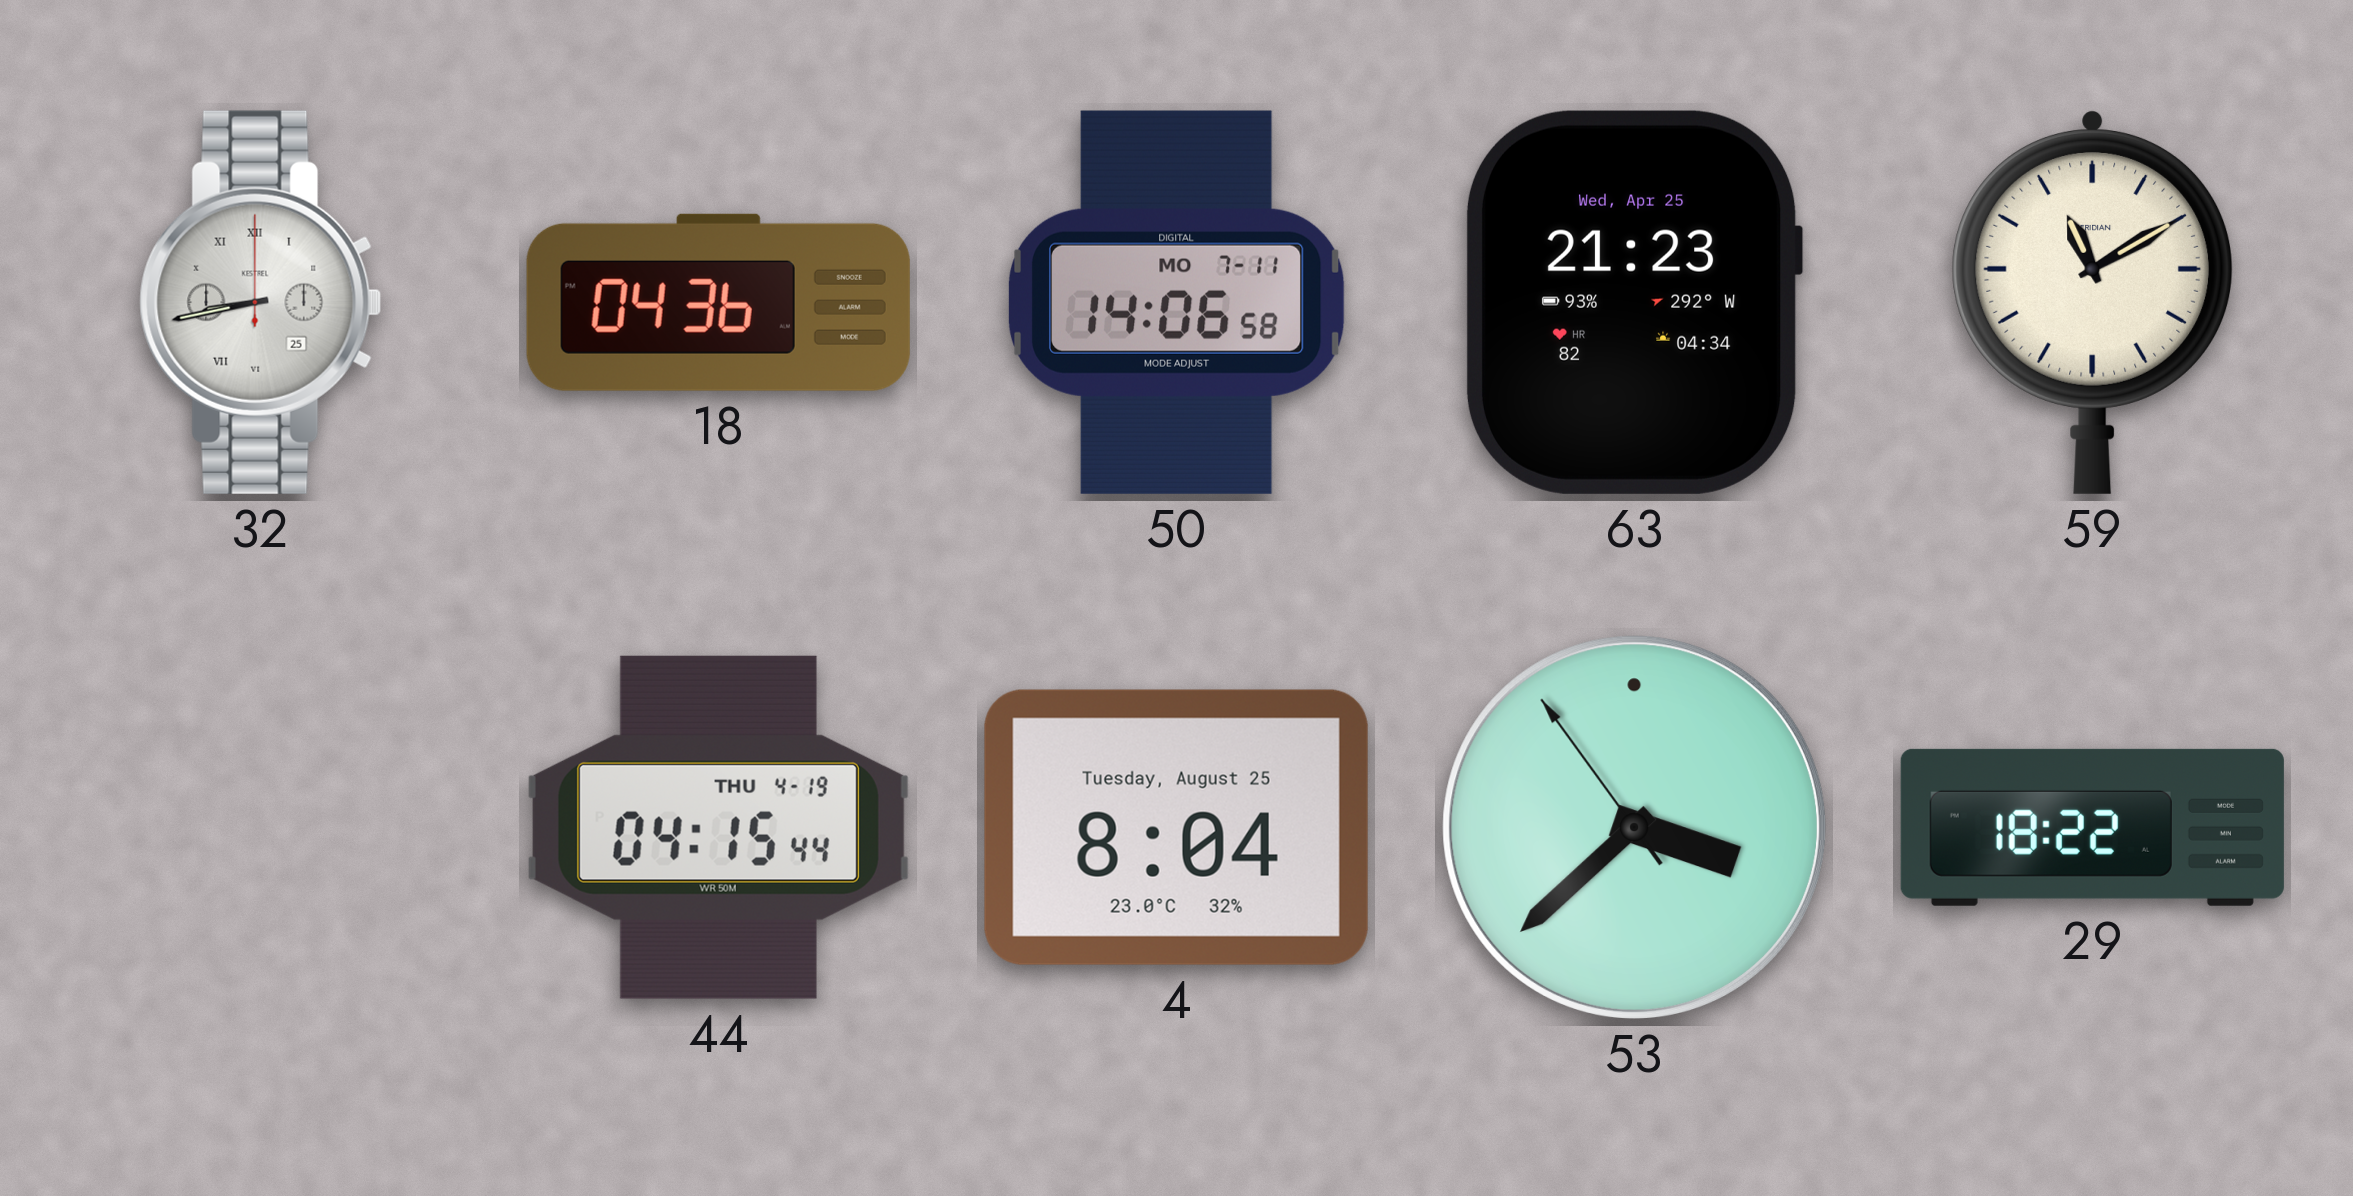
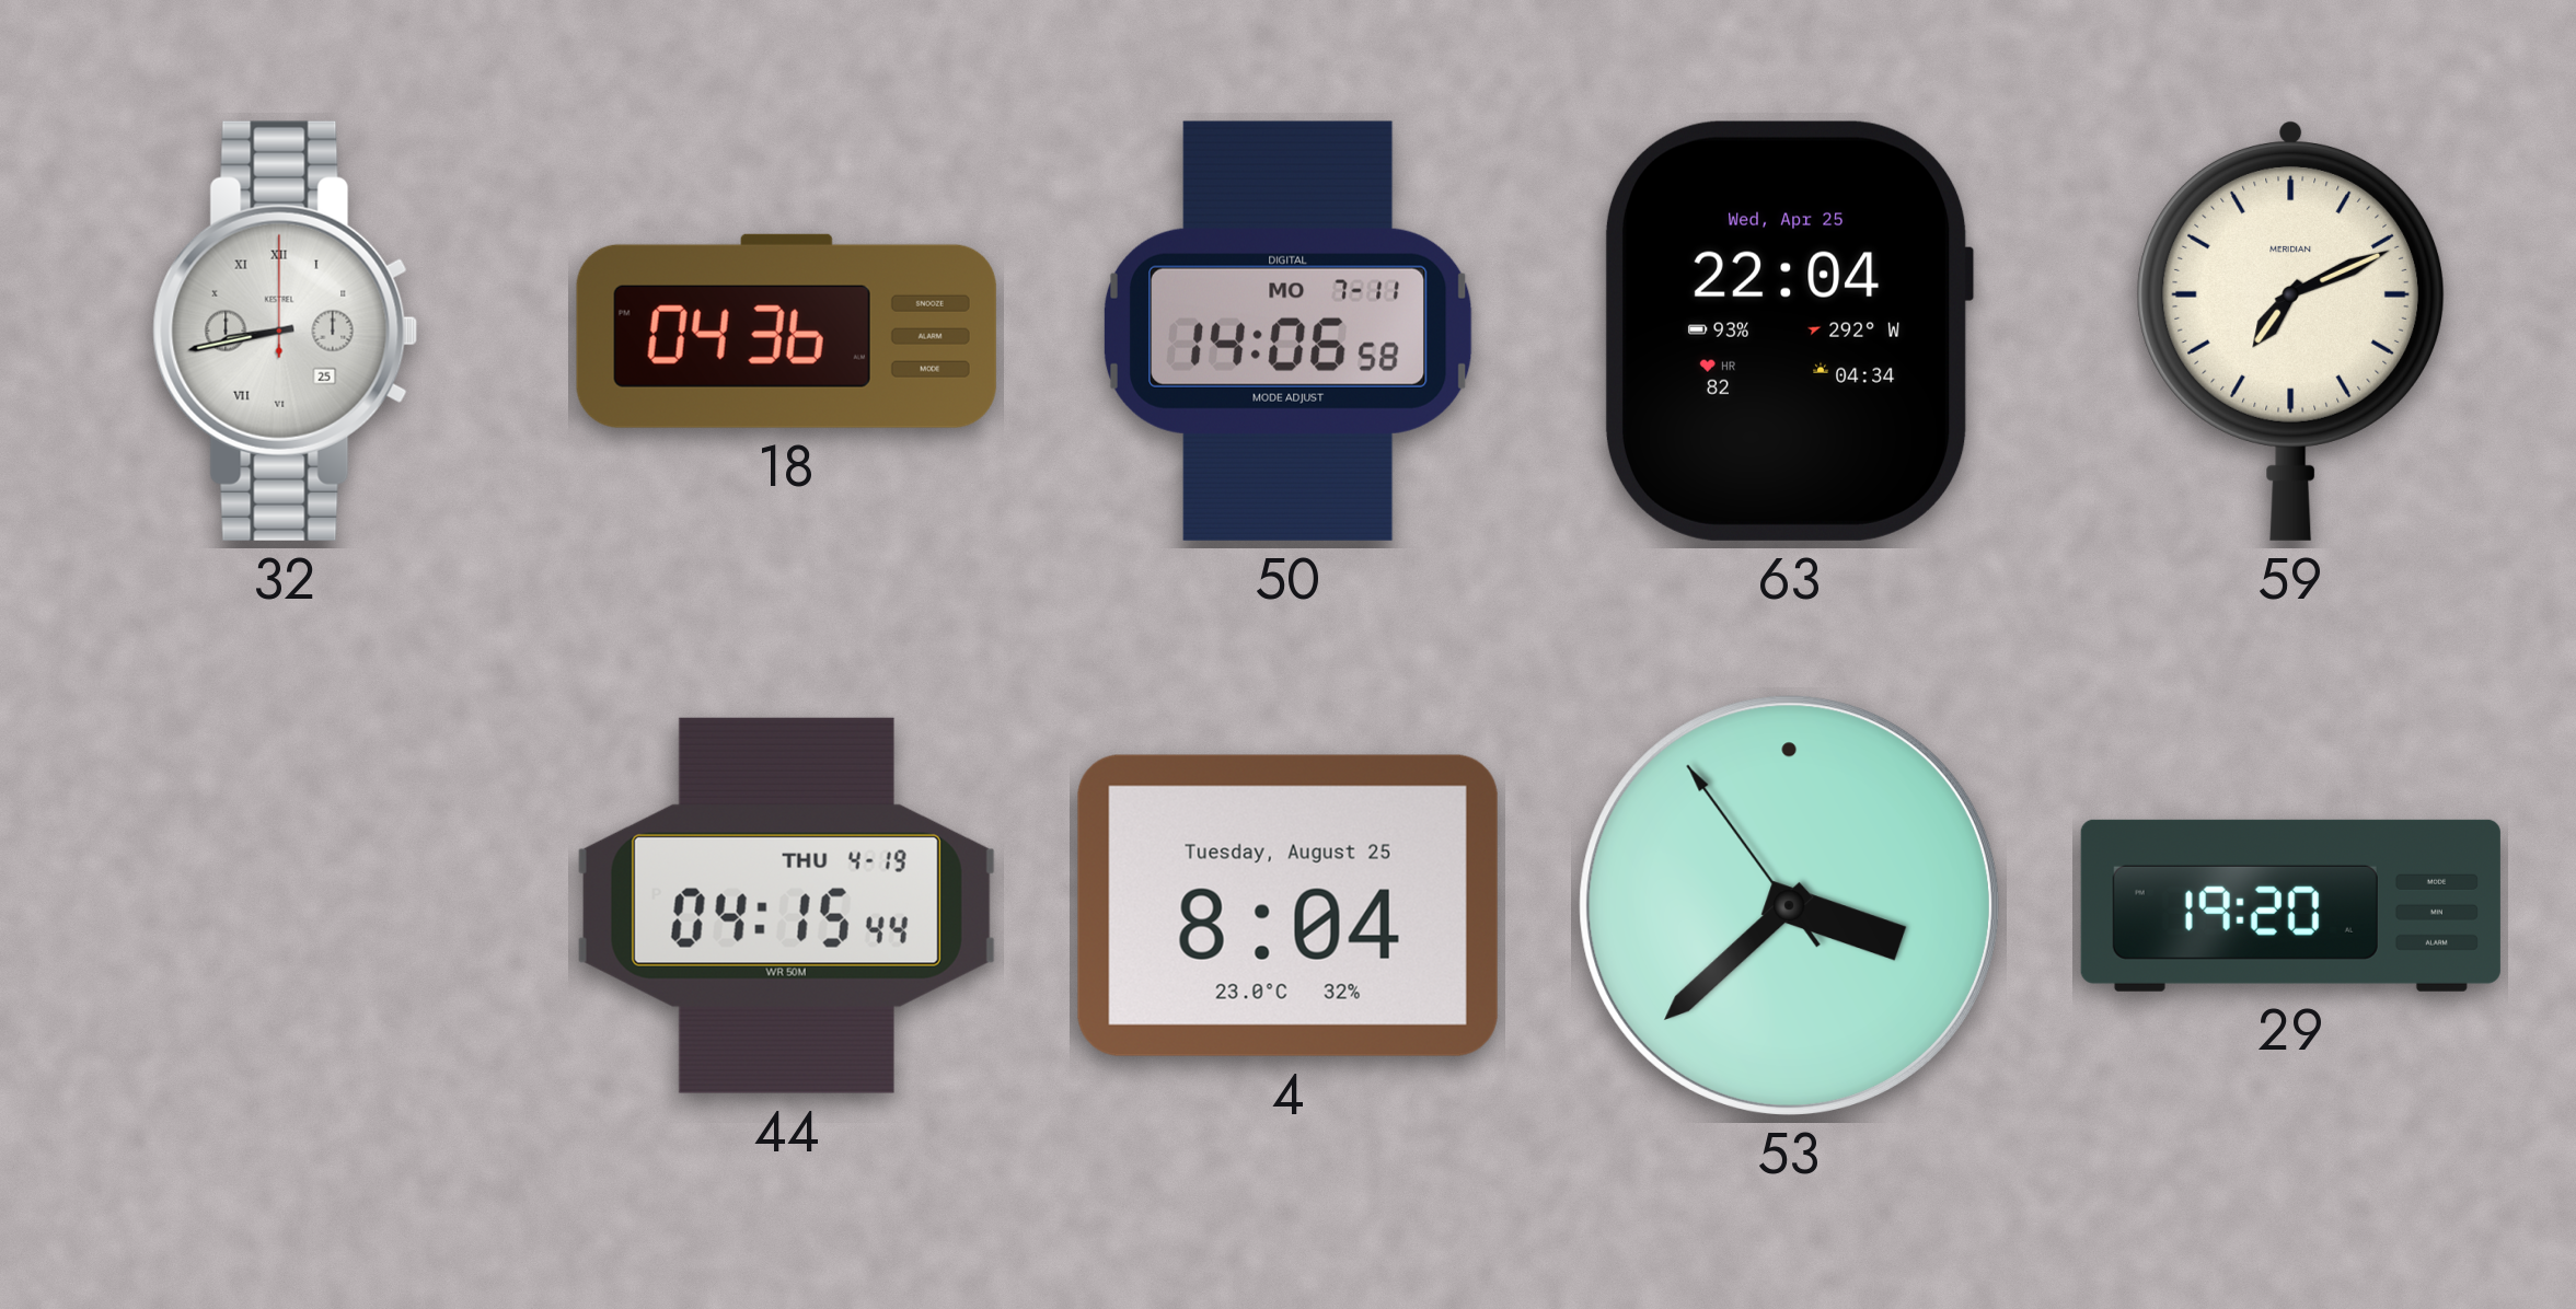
63: 21:23 -> 22:04
59: 11:10 -> 7:11
29: 18:22 -> 19:20
